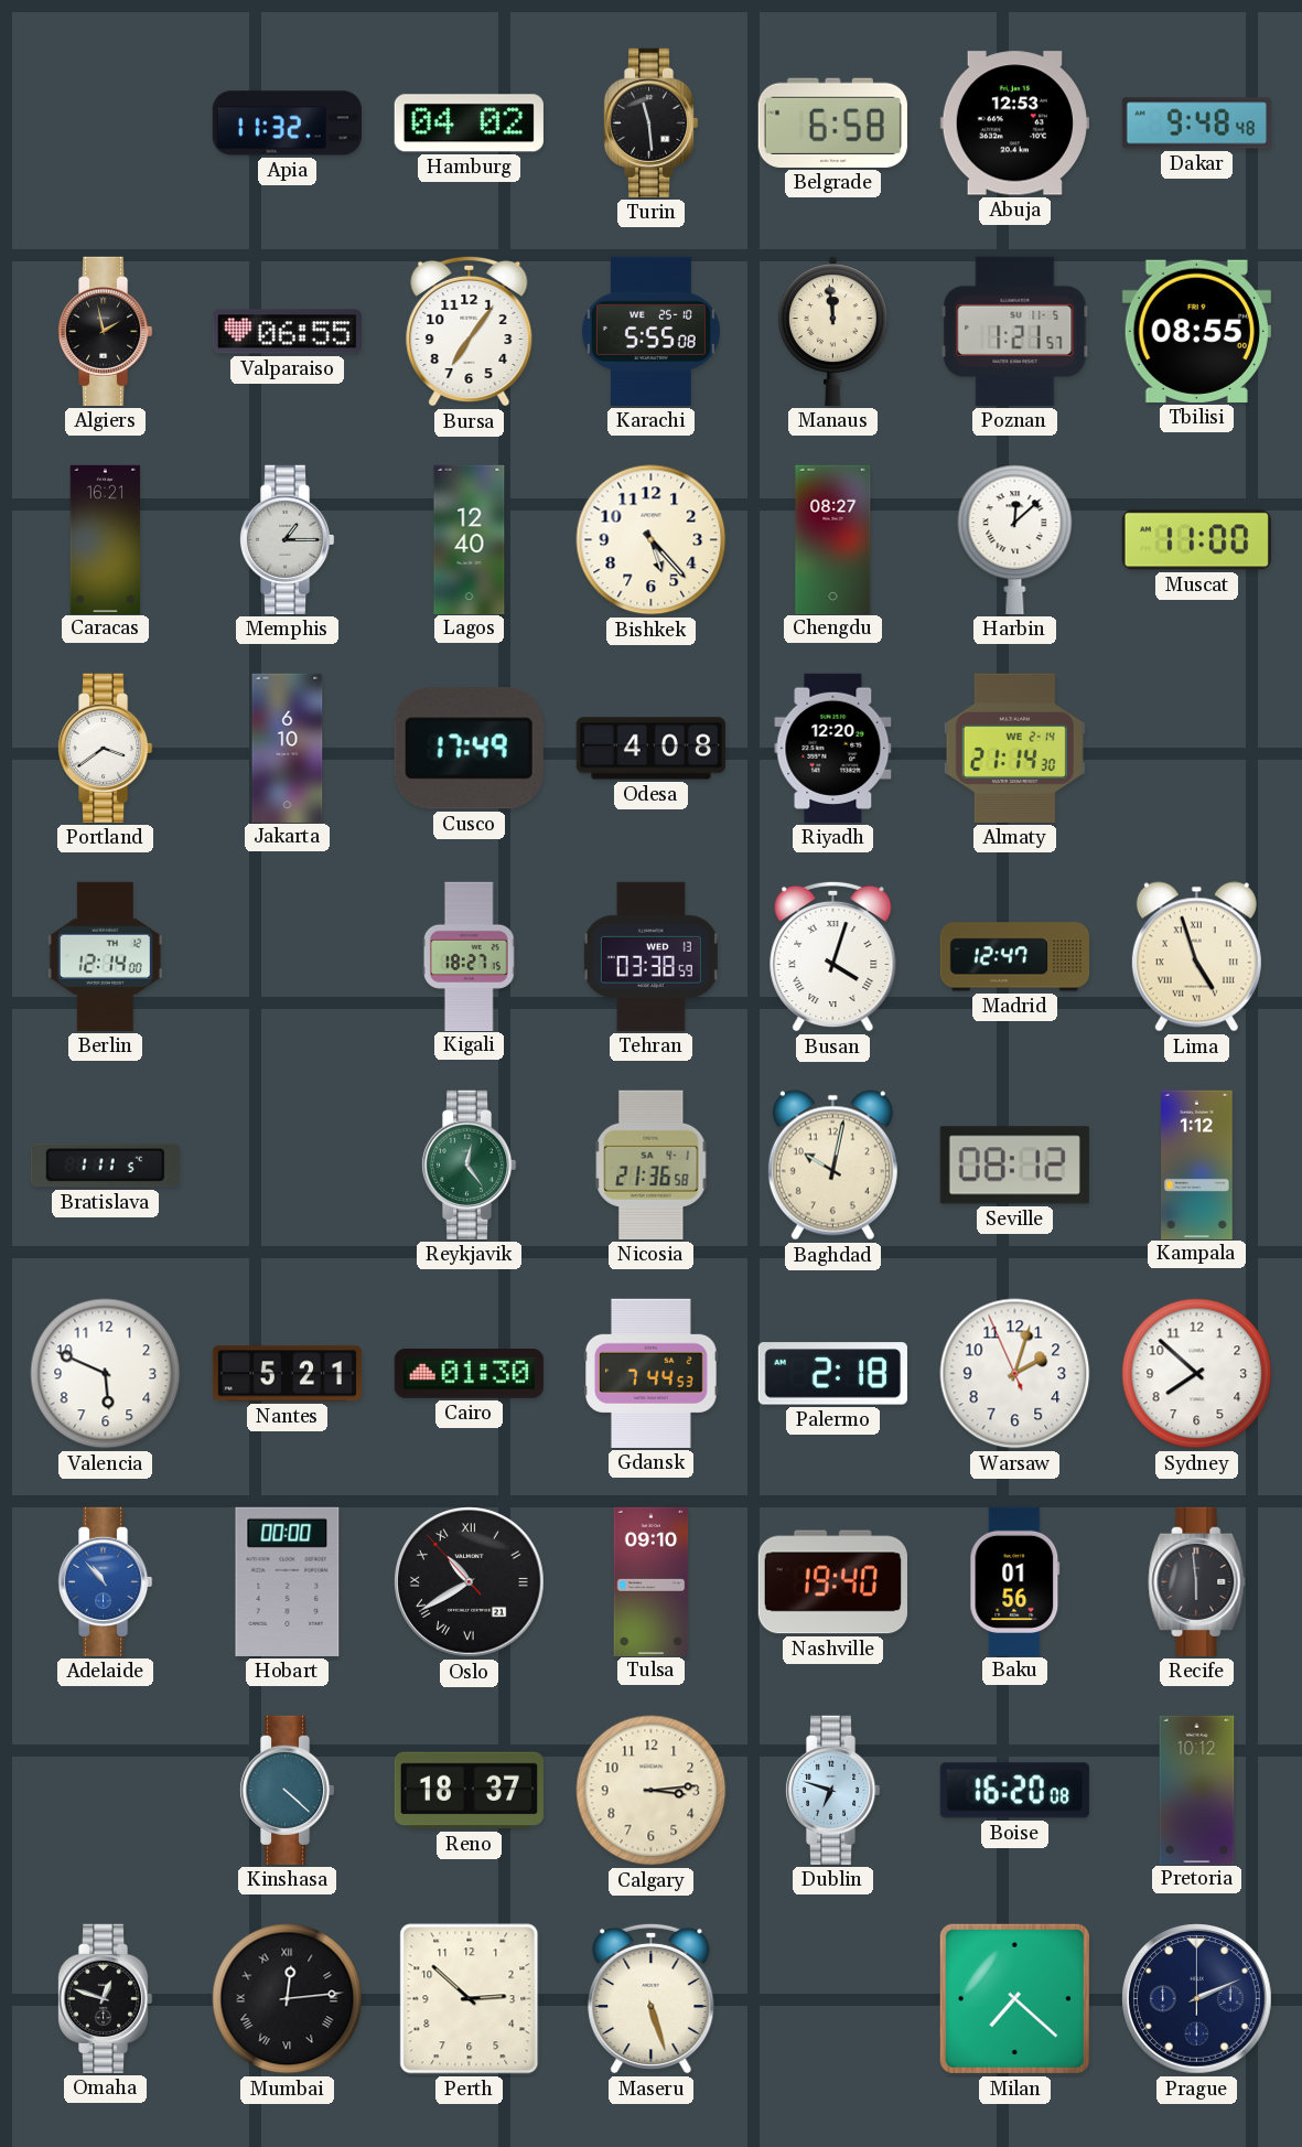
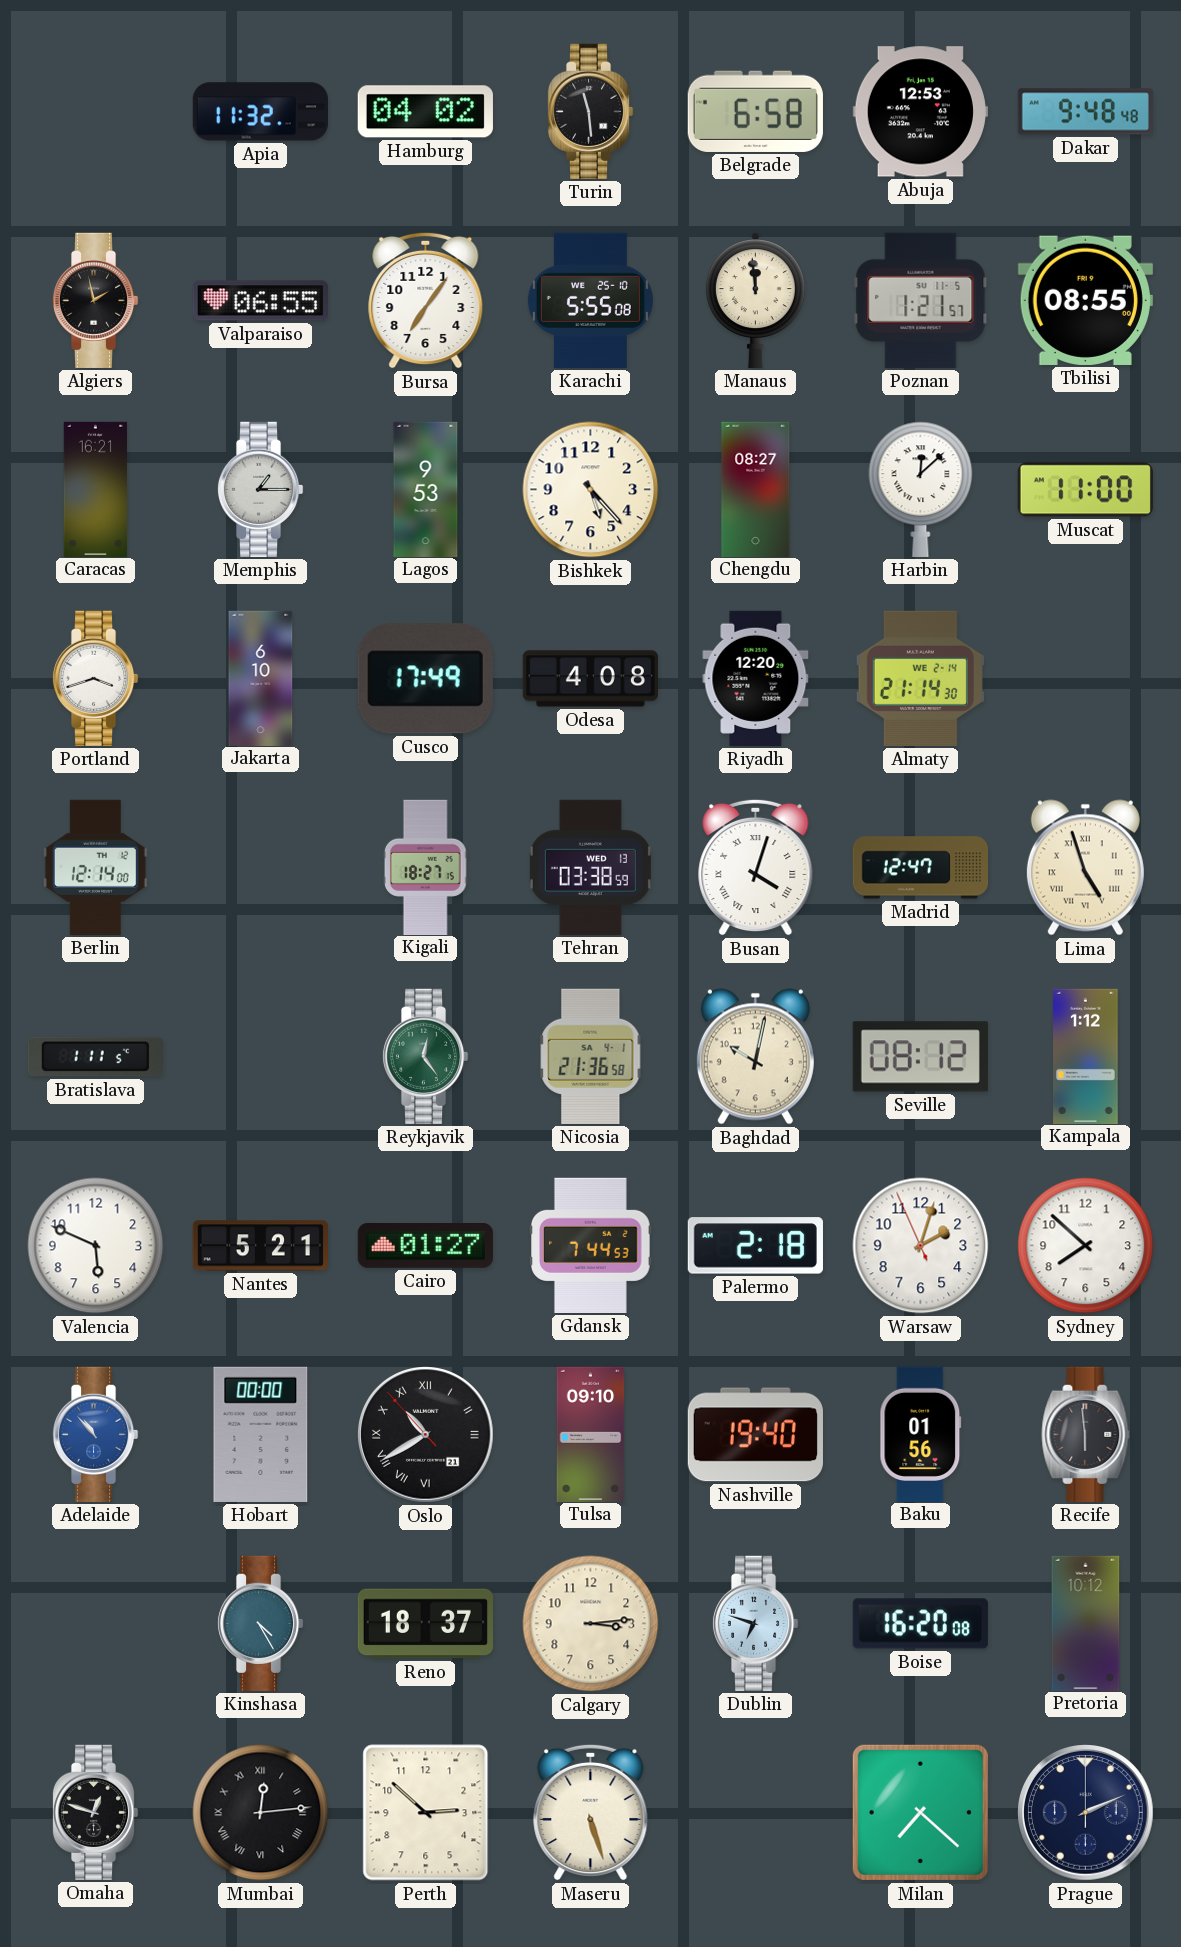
Lagos: 12:40 -> 9:53
Portland: 3:39 -> 3:42
Cairo: 01:30 -> 01:27
Kinshasa: 4:22 -> 4:25
